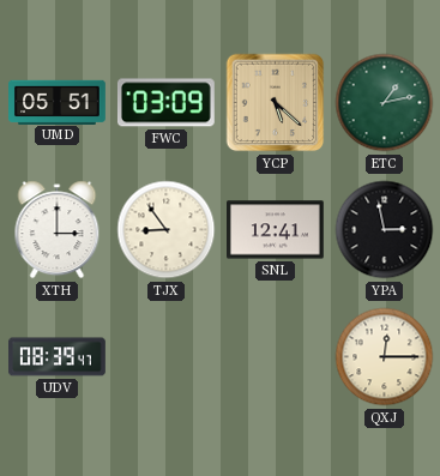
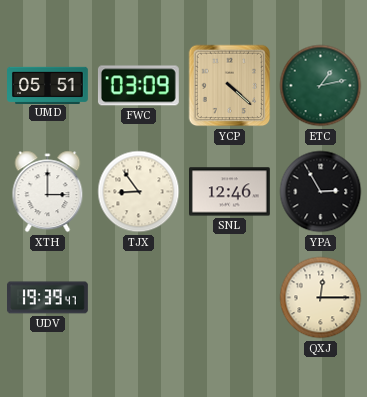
YCP: 5:22 -> 4:22
SNL: 12:41 -> 12:46
YPA: 2:58 -> 2:55
UDV: 08:39 -> 19:39
